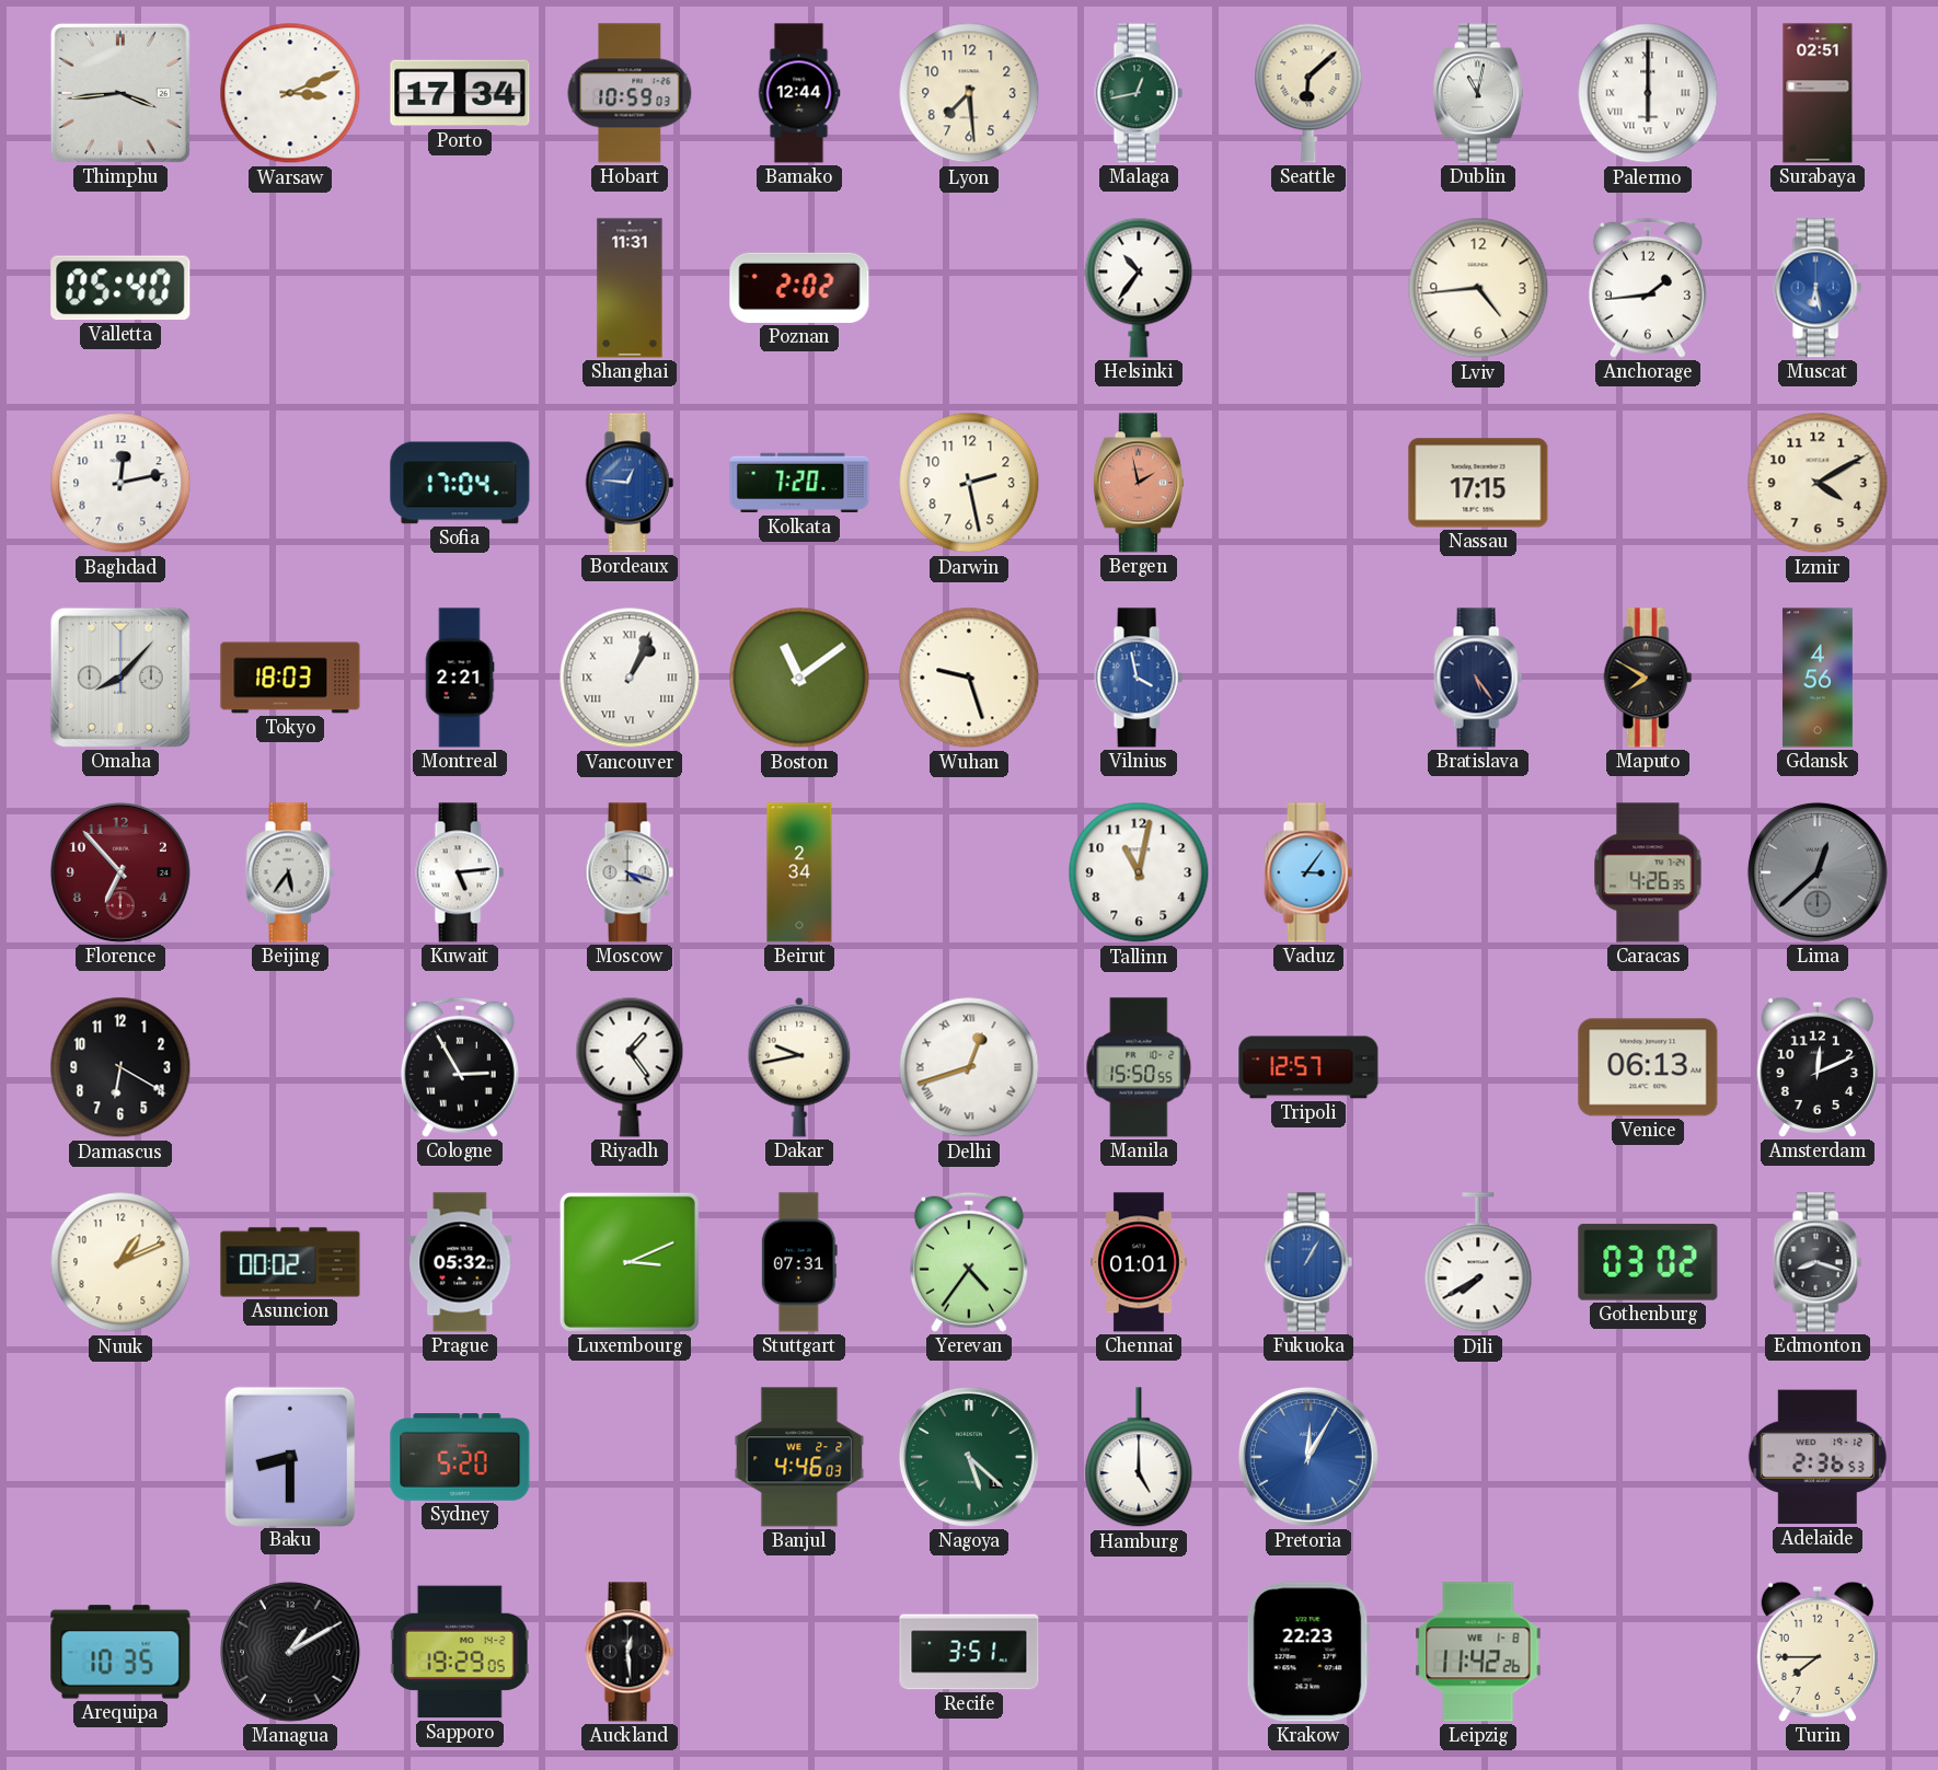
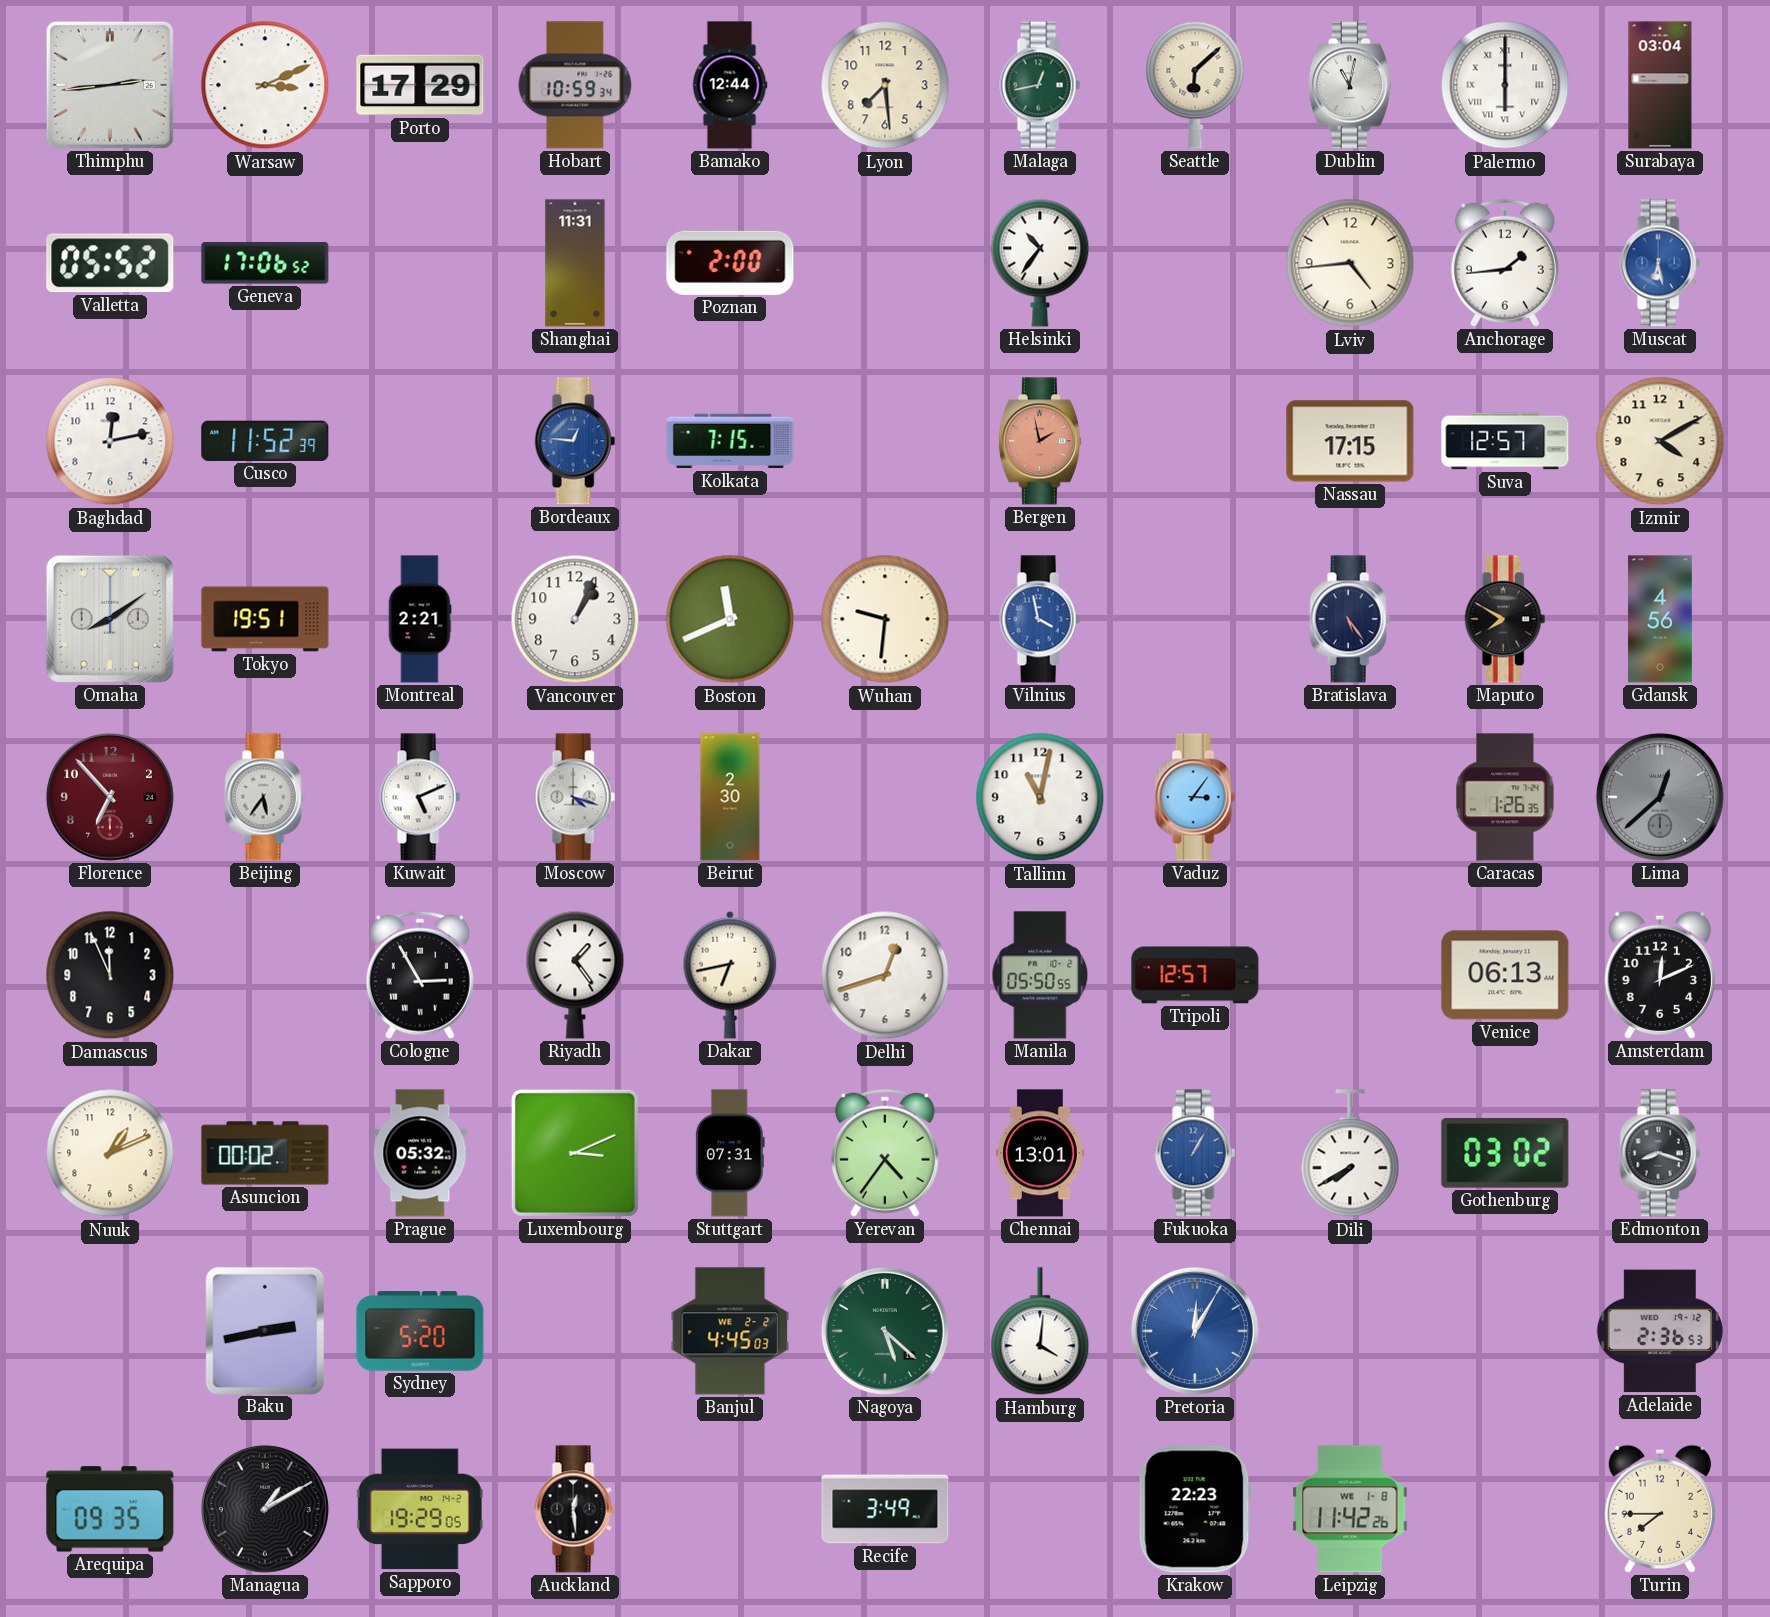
Thimphu: 3:44 -> 2:44
Porto: 17:34 -> 17:29
Hobart: 10:59:03 -> 10:59:34
Surabaya: 02:51 -> 03:04
Valletta: 05:40 -> 05:52
Geneva: none -> 17:06
Poznan: 2:02 -> 2:00
Cusco: none -> 11:52
Sofia: 17:04 -> none
Kolkata: 7:20 -> 7:15
Darwin: 2:28 -> none
Suva: none -> 12:57
Omaha: 8:07 -> 8:09
Tokyo: 18:03 -> 19:51
Vancouver numerals: Roman -> Arabic
Boston: 11:09 -> 11:41
Wuhan: 9:27 -> 9:31
Kuwait: 5:14 -> 5:11
Beirut: 2:34 -> 2:30
Caracas: 4:26 -> 1:26
Damascus: 6:20 -> 11:56
Dakar: 9:43 -> 6:43
Delhi numerals: Roman -> Arabic
Manila: 15:50 -> 05:50
Chennai: 01:01 -> 13:01
Baku: 8:30 -> 2:43
Banjul: 4:46 -> 4:45
Hamburg: 5:00 -> 4:01
Arequipa: 10:35 -> 09:35
Recife: 3:51 -> 3:49
